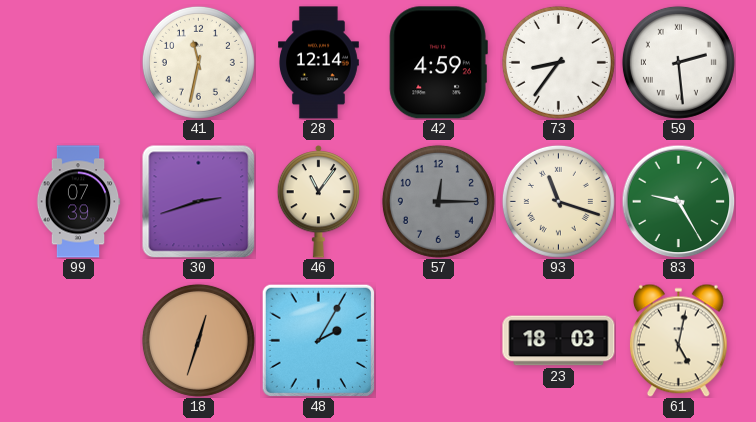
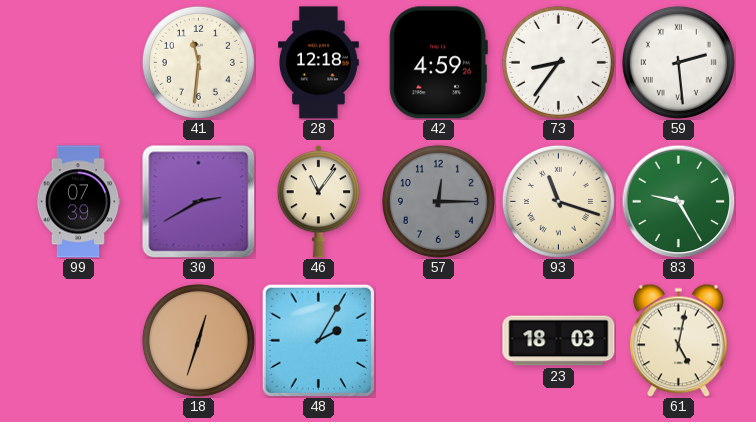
41: 11:32 -> 11:31
28: 12:14 -> 12:18
30: 2:42 -> 2:40
